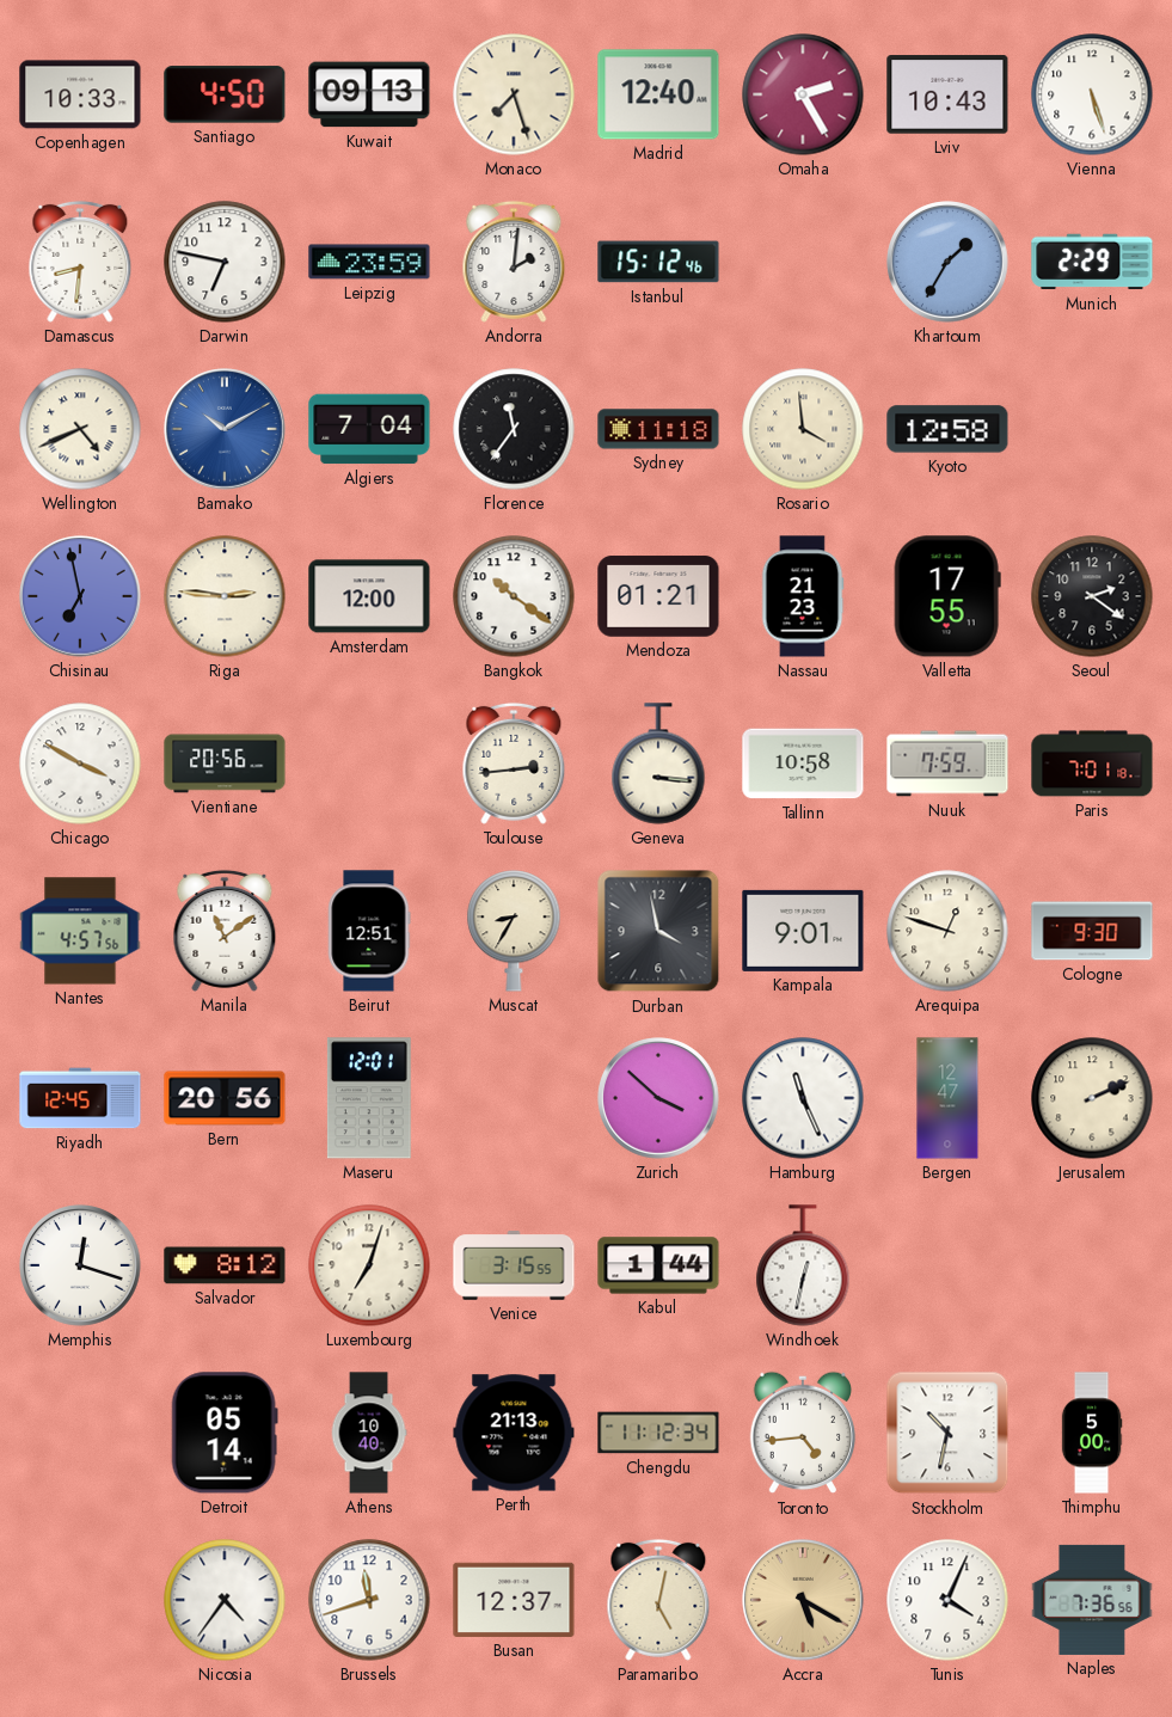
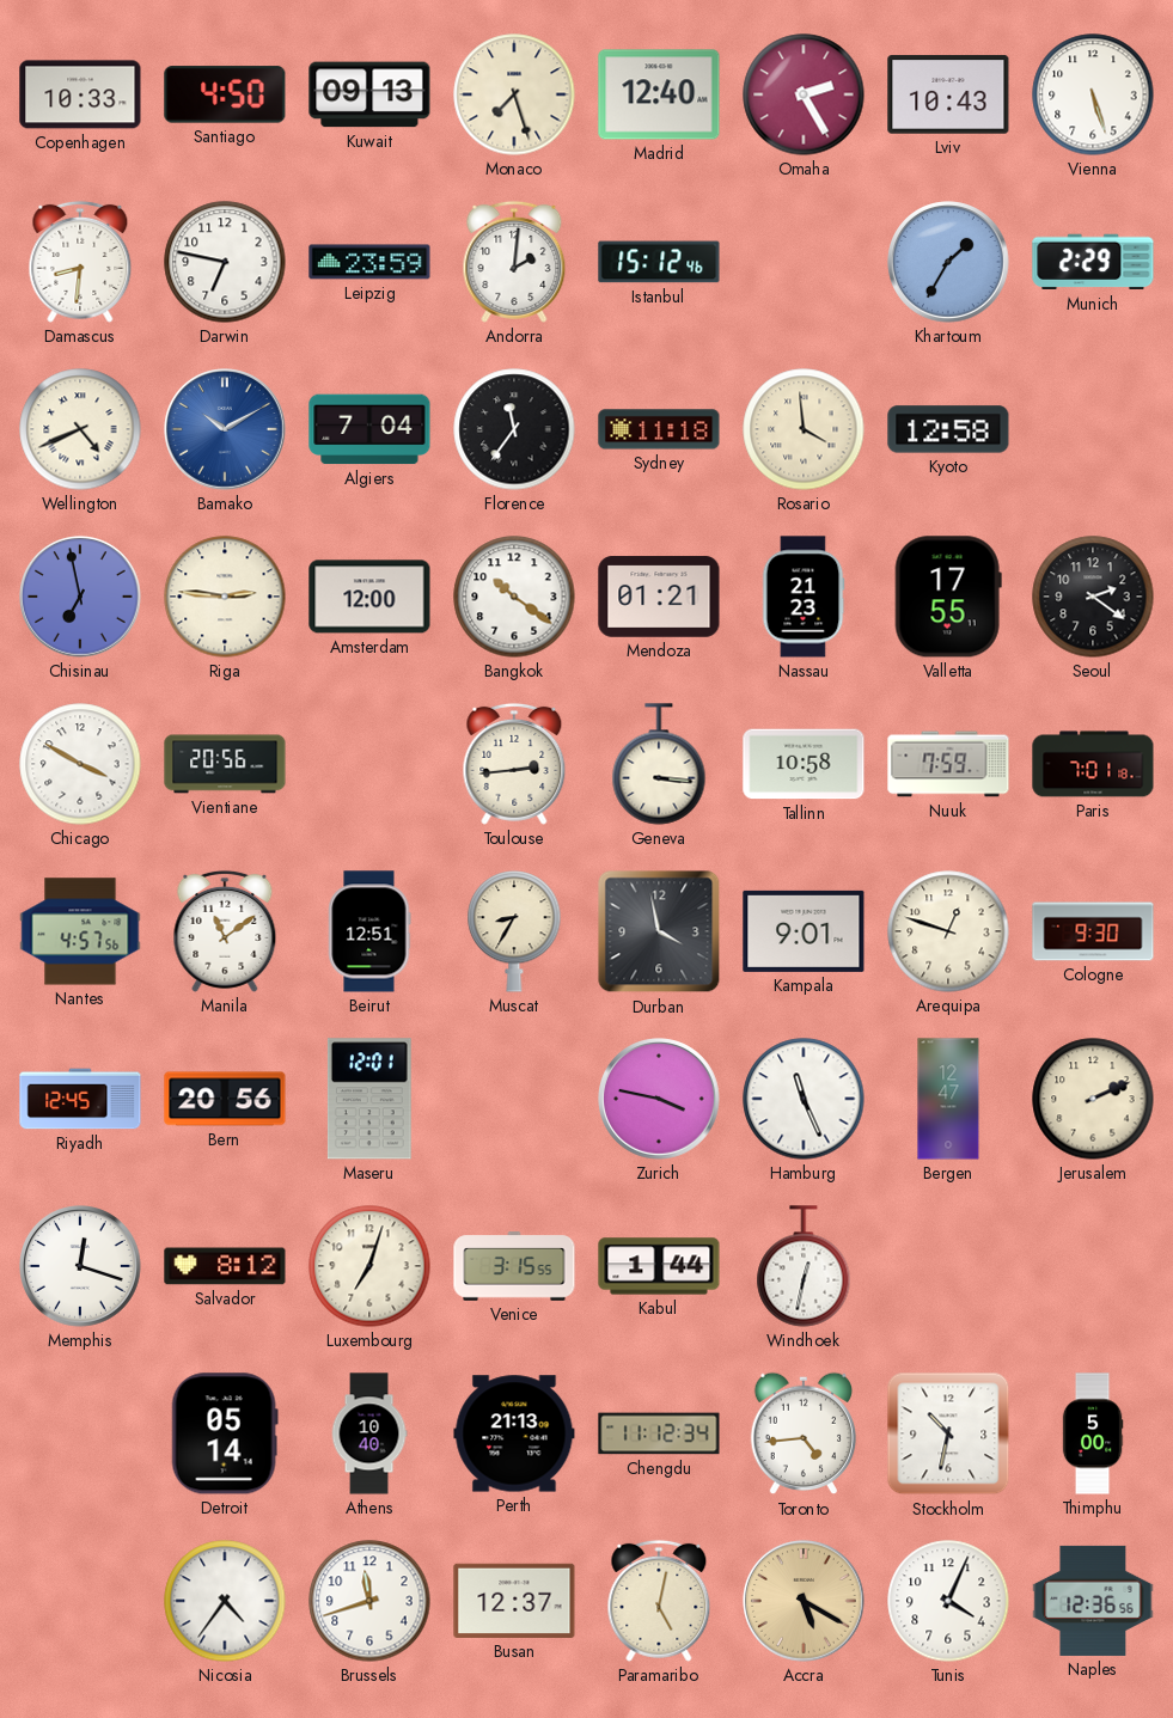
Zurich: 3:52 -> 3:47
Naples: 7:36 -> 12:36
